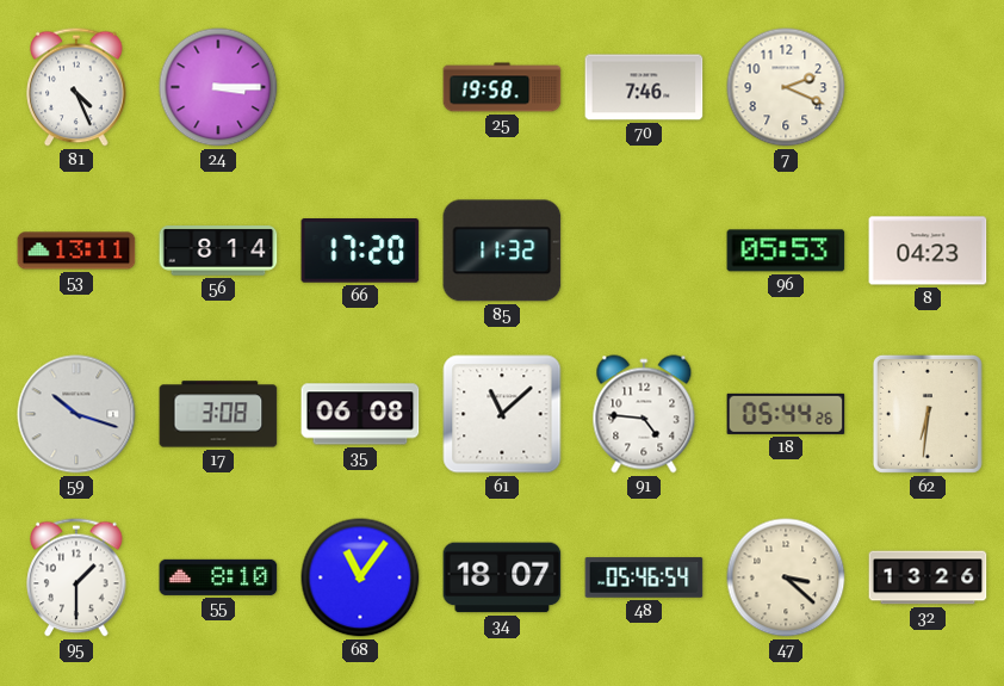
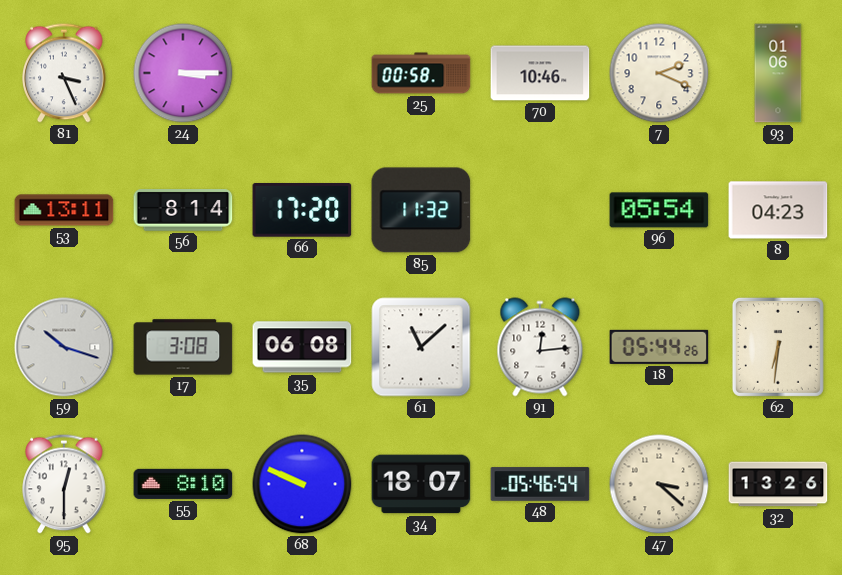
81: 4:26 -> 3:26
25: 19:58 -> 00:58
70: 7:46 -> 10:46
93: none -> 01:06
96: 05:53 -> 05:54
91: 4:46 -> 12:14
95: 1:30 -> 12:30
68: 11:06 -> 9:49
